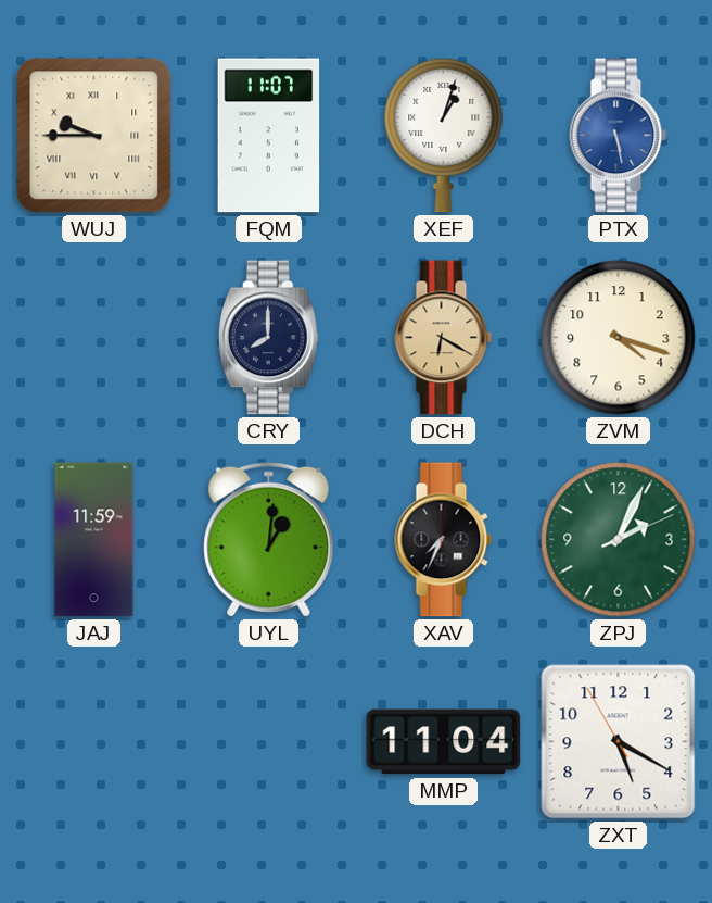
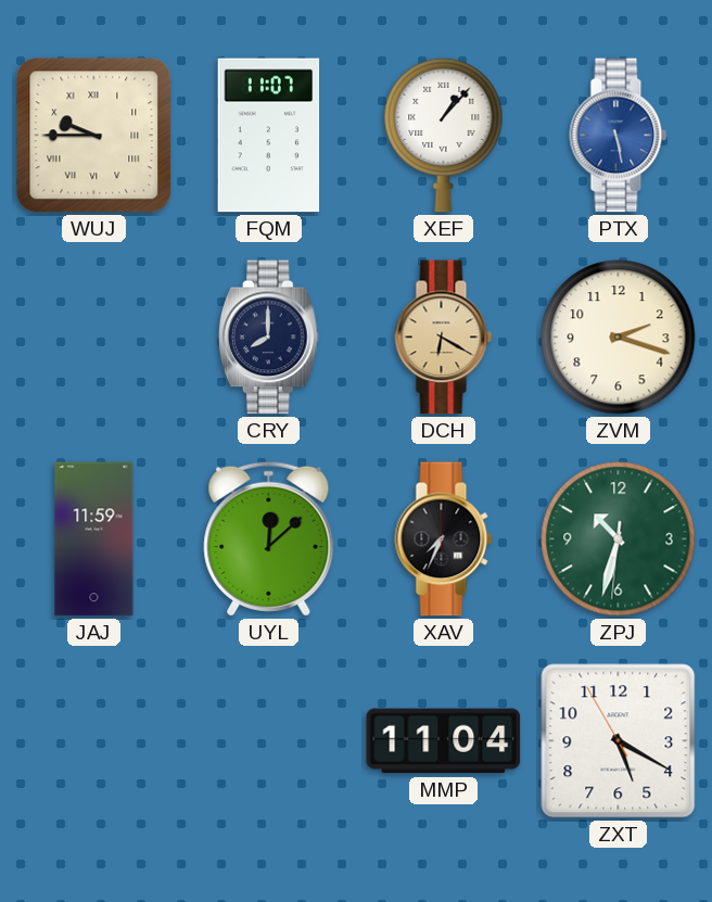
XEF: 1:03 -> 1:07
ZVM: 4:18 -> 2:18
UYL: 1:01 -> 12:08
ZPJ: 2:04 -> 10:32
